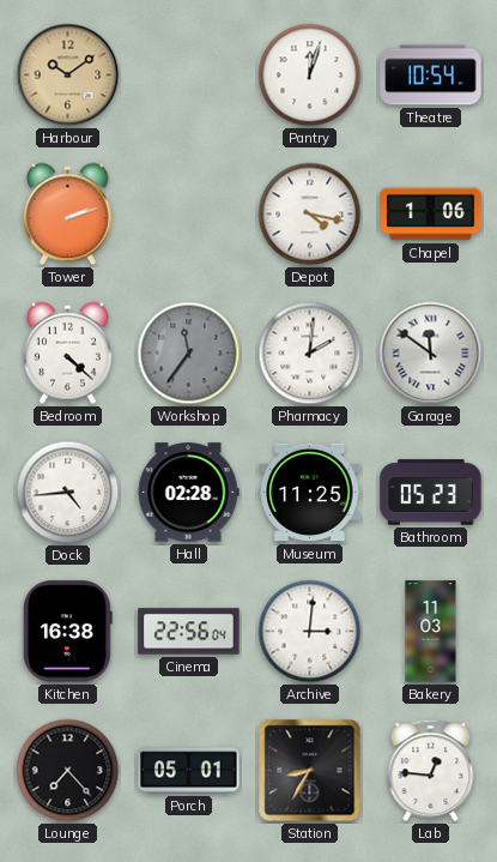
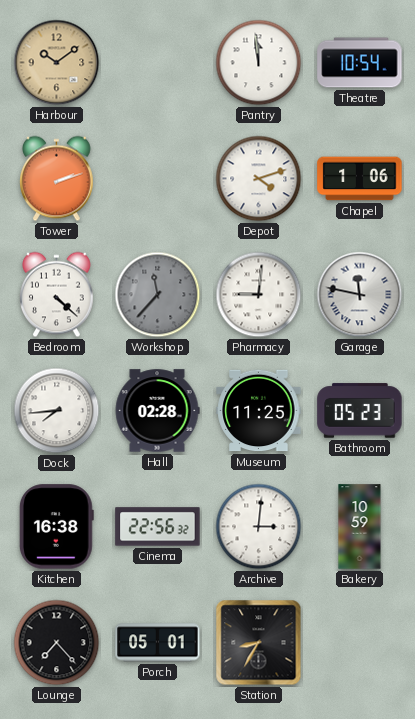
Pantry: 12:03 -> 11:59
Depot: 4:17 -> 4:12
Workshop: 11:36 -> 11:37
Pharmacy: 2:01 -> 9:01
Garage: 11:51 -> 11:47
Dock: 4:44 -> 7:44
Cinema: 22:56:04 -> 22:56:32
Bakery: 11:03 -> 10:59
Lab: 12:46 -> none
